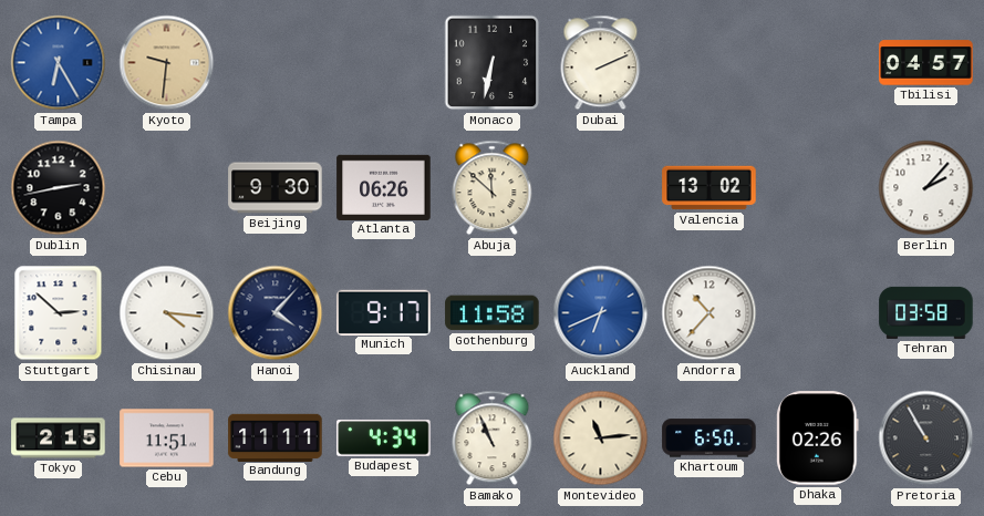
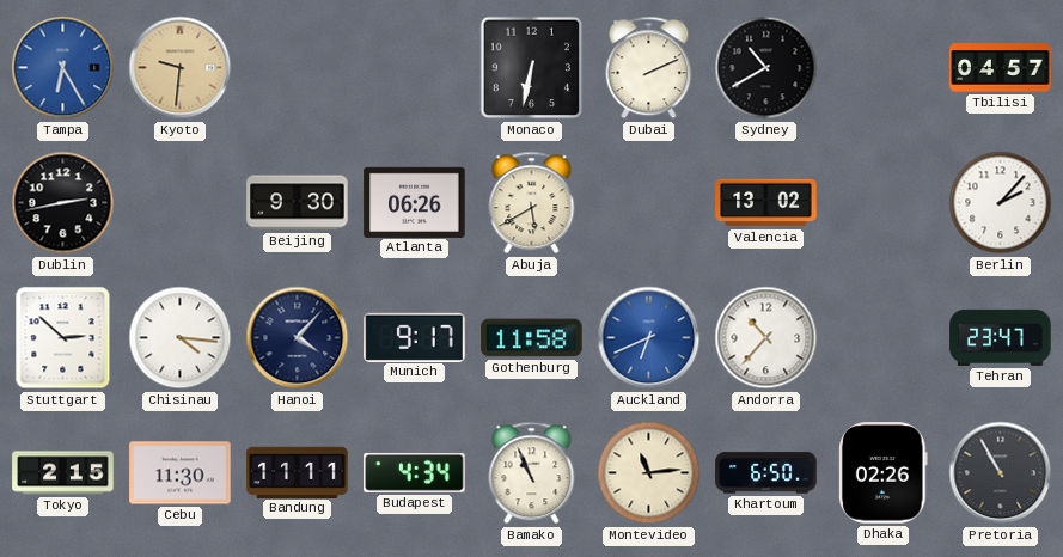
Sydney: none -> 10:40
Abuja: 11:52 -> 5:40
Tehran: 03:58 -> 23:47
Cebu: 11:51 -> 11:30
